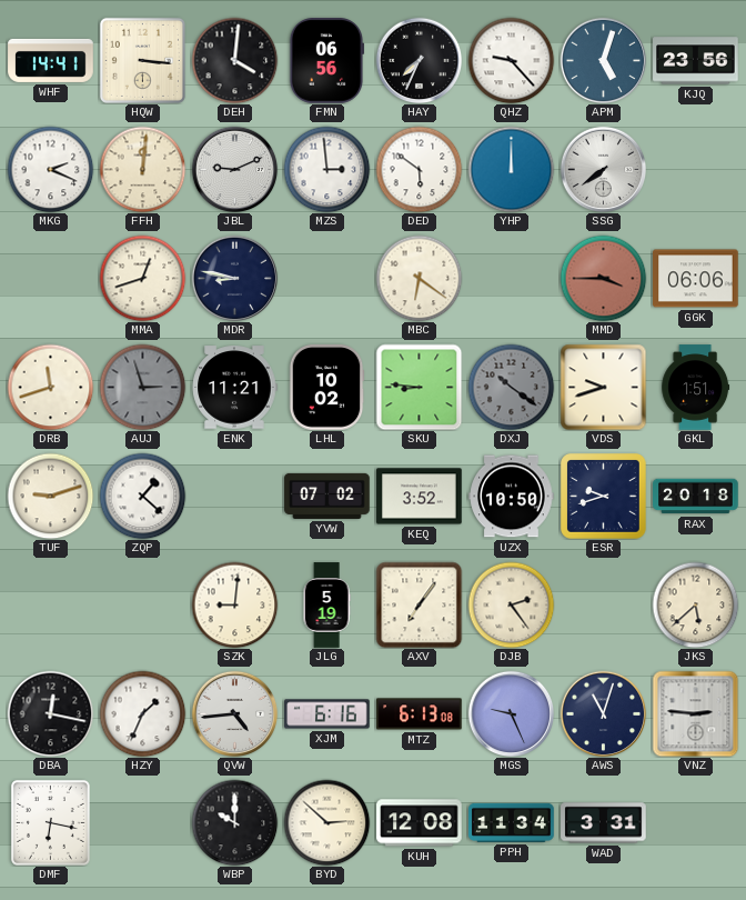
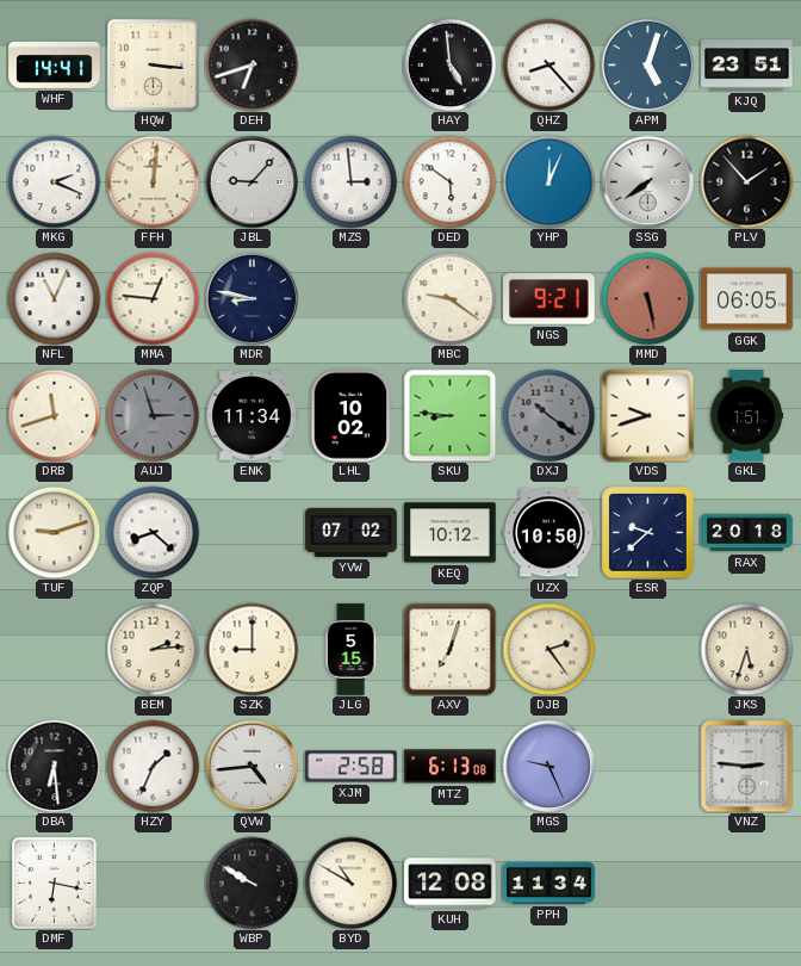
DEH: 4:01 -> 6:42
FMN: 06:56 -> none
HAY: 7:34 -> 4:59
QHZ: 9:23 -> 8:23
KJQ: 23:56 -> 23:51
JBL: 9:11 -> 9:07
YHP: 12:00 -> 12:04
PLV: none -> 1:53
NFL: none -> 11:04
MMA: 12:42 -> 12:46
MBC: 6:21 -> 9:21
NGS: none -> 9:21
MMD: 3:45 -> 5:28
GGK: 06:06 -> 06:05
ENK: 11:21 -> 11:34
ZQP: 1:22 -> 8:22
KEQ: 3:52 -> 10:12
ESR: 9:42 -> 9:38
BEM: none -> 2:14
SZK: 9:01 -> 9:00
JLG: 5:19 -> 5:15
AXV: 7:06 -> 7:03
JKS: 5:38 -> 5:33
DBA: 12:17 -> 6:29
XJM: 6:16 -> 2:58
AWS: 11:03 -> none
WBP: 10:00 -> 9:50
BYD: 2:52 -> 10:50
WAD: 3:31 -> none
